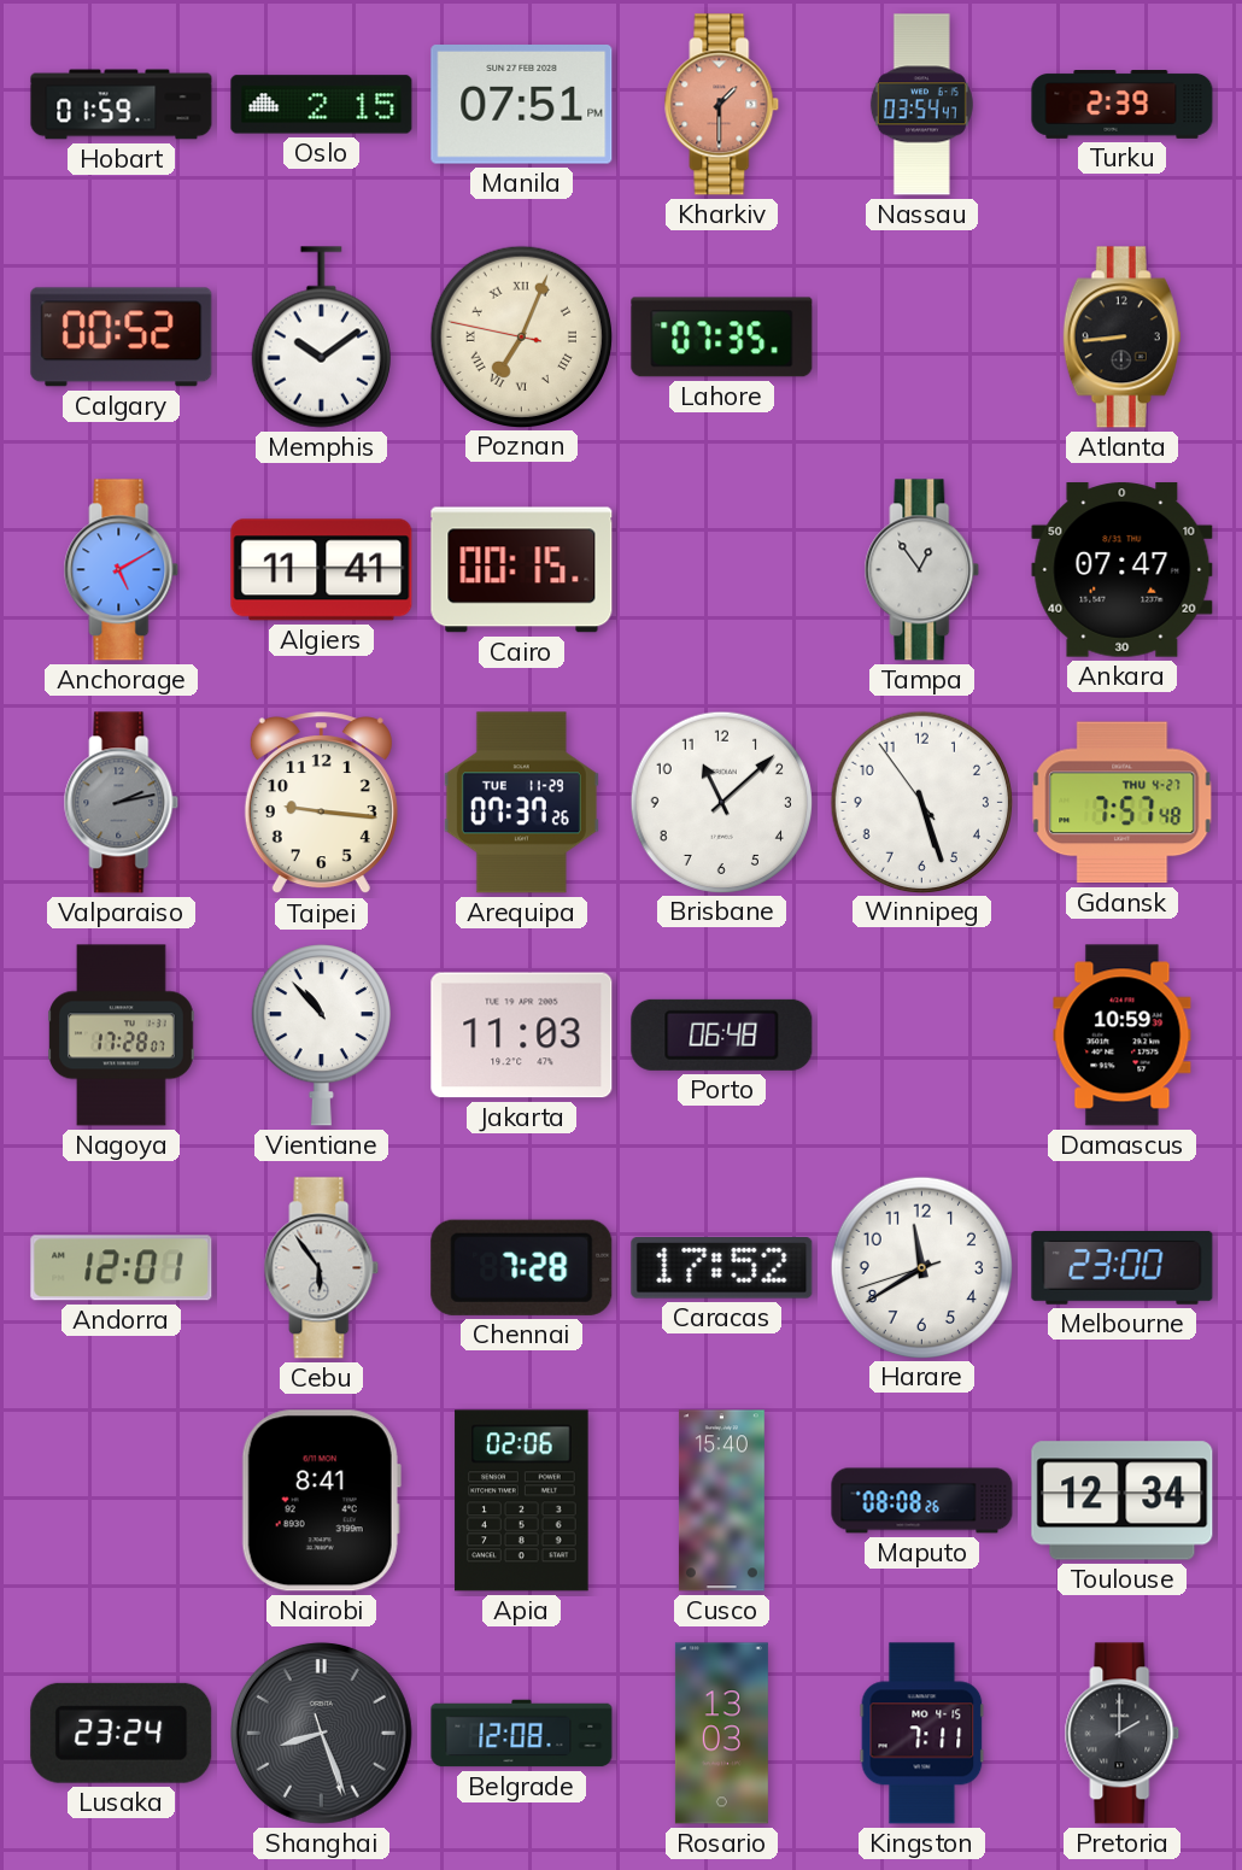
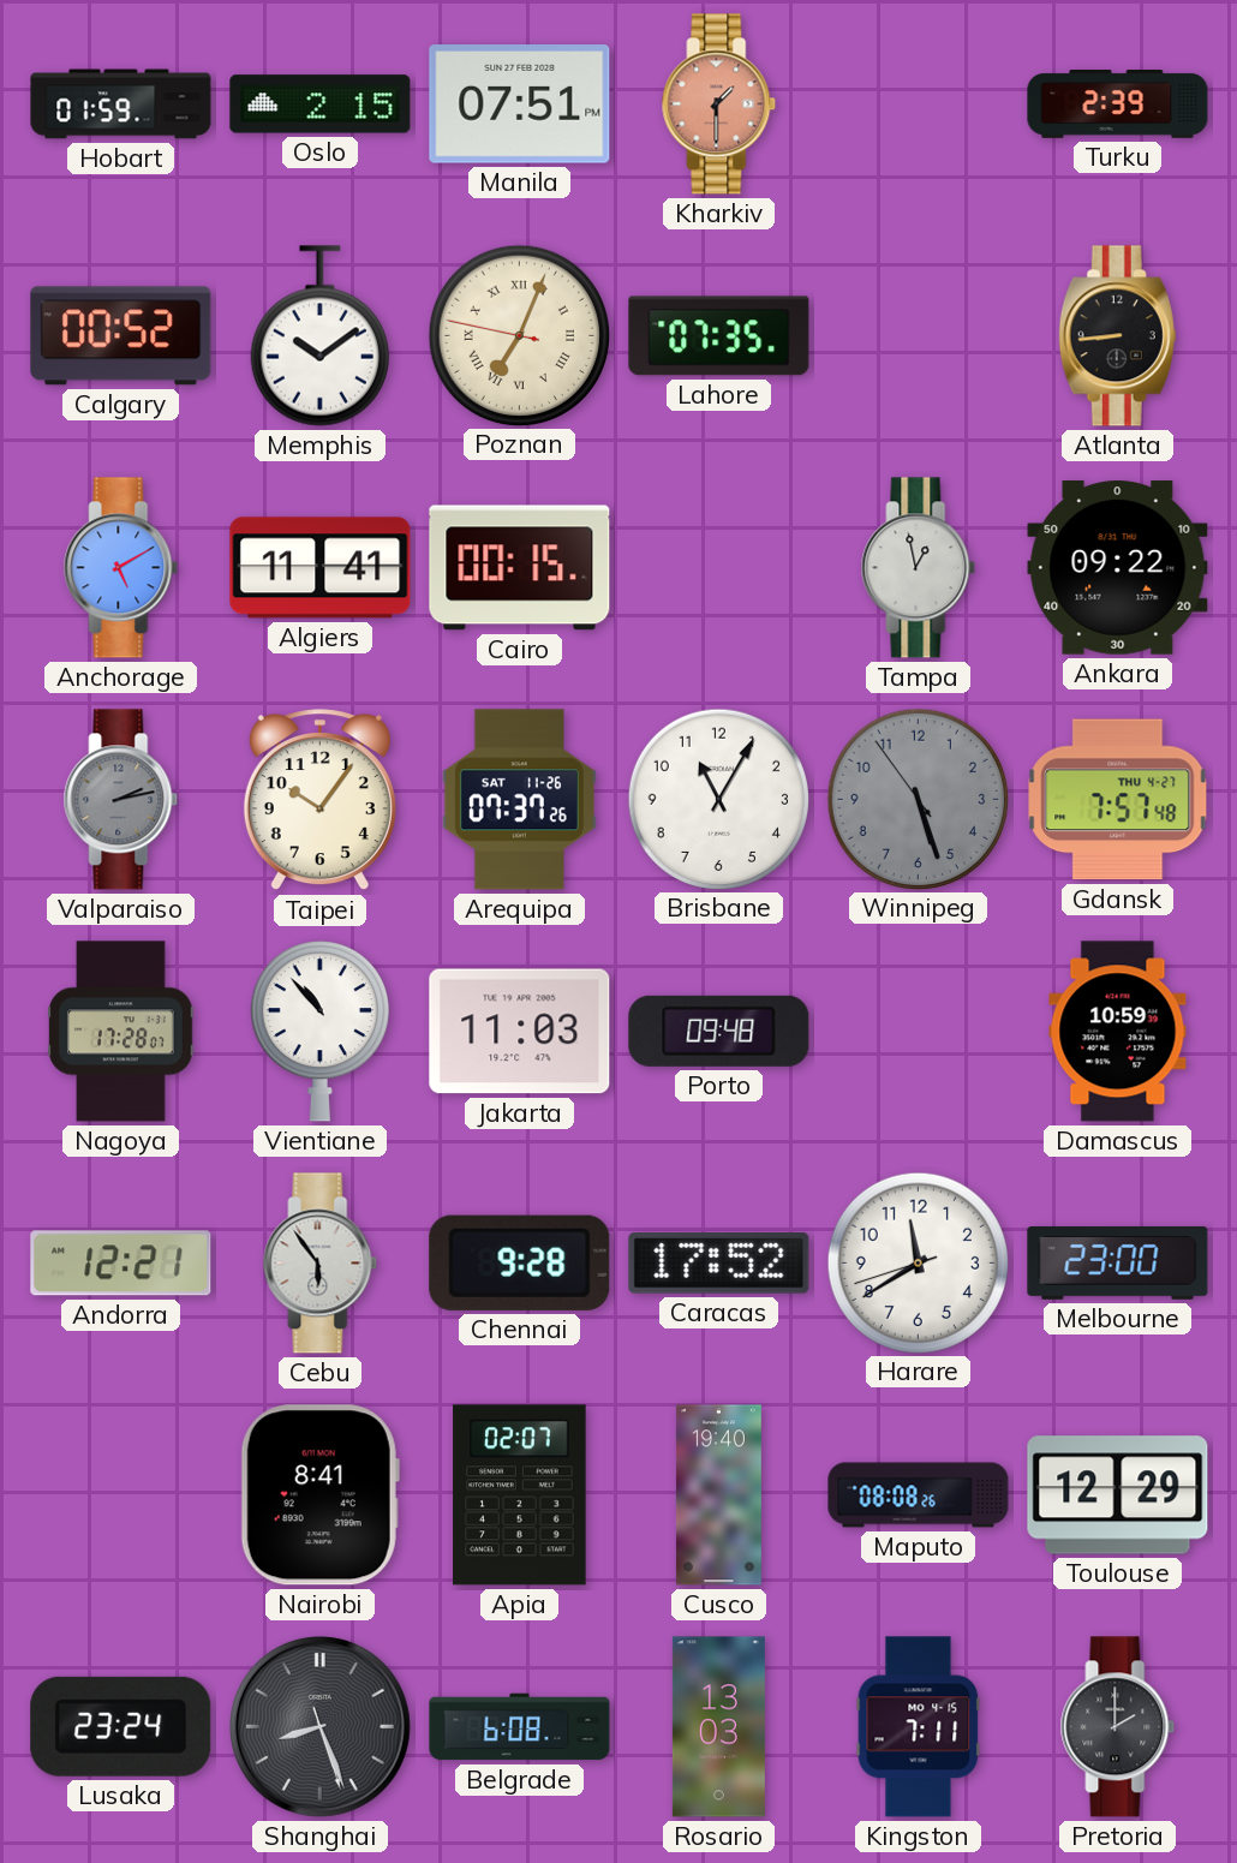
Nassau: 03:54 -> none
Tampa: 12:54 -> 12:58
Ankara: 07:47 -> 09:22
Taipei: 9:16 -> 10:06
Arequipa date: TUE 11-29 -> SAT 11-26
Brisbane: 11:08 -> 11:05
Winnipeg dial: white -> grey
Porto: 06:48 -> 09:48
Andorra: 12:01 -> 12:21
Chennai: 7:28 -> 9:28
Apia: 02:06 -> 02:07
Cusco: 15:40 -> 19:40
Toulouse: 12:34 -> 12:29
Belgrade: 12:08 -> 6:08
